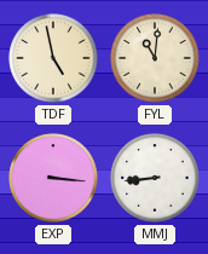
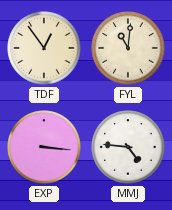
TDF: 4:58 -> 12:54
MMJ: 8:44 -> 4:46
